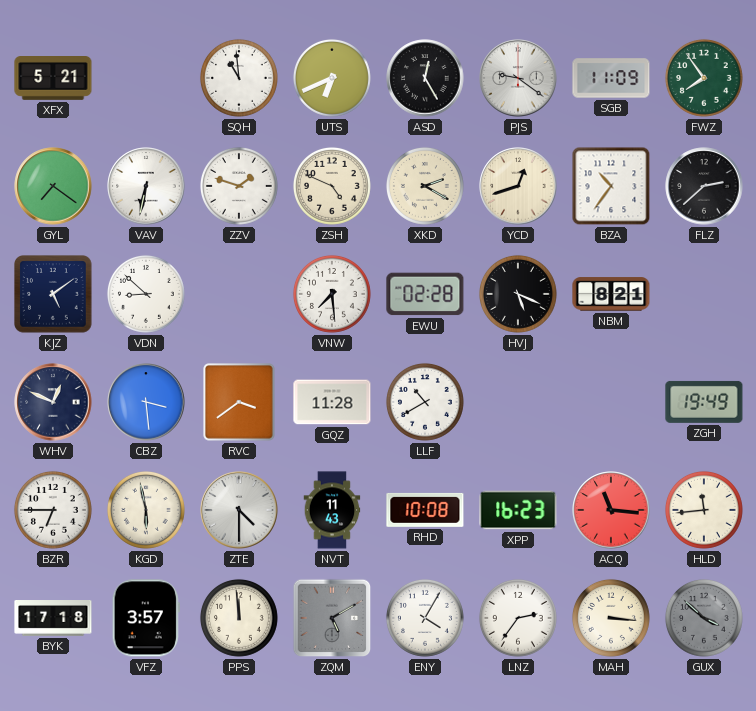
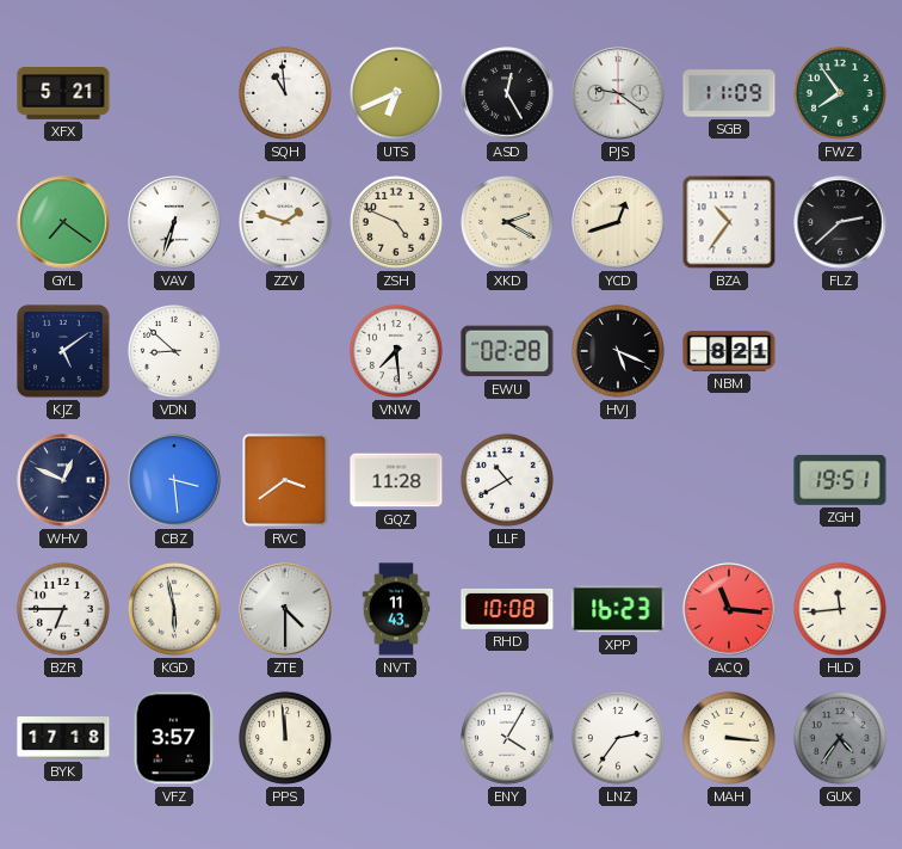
VAV: 6:32 -> 6:33
ZGH: 19:49 -> 19:51
ZQM: 5:10 -> none
GUX: 3:52 -> 4:36
